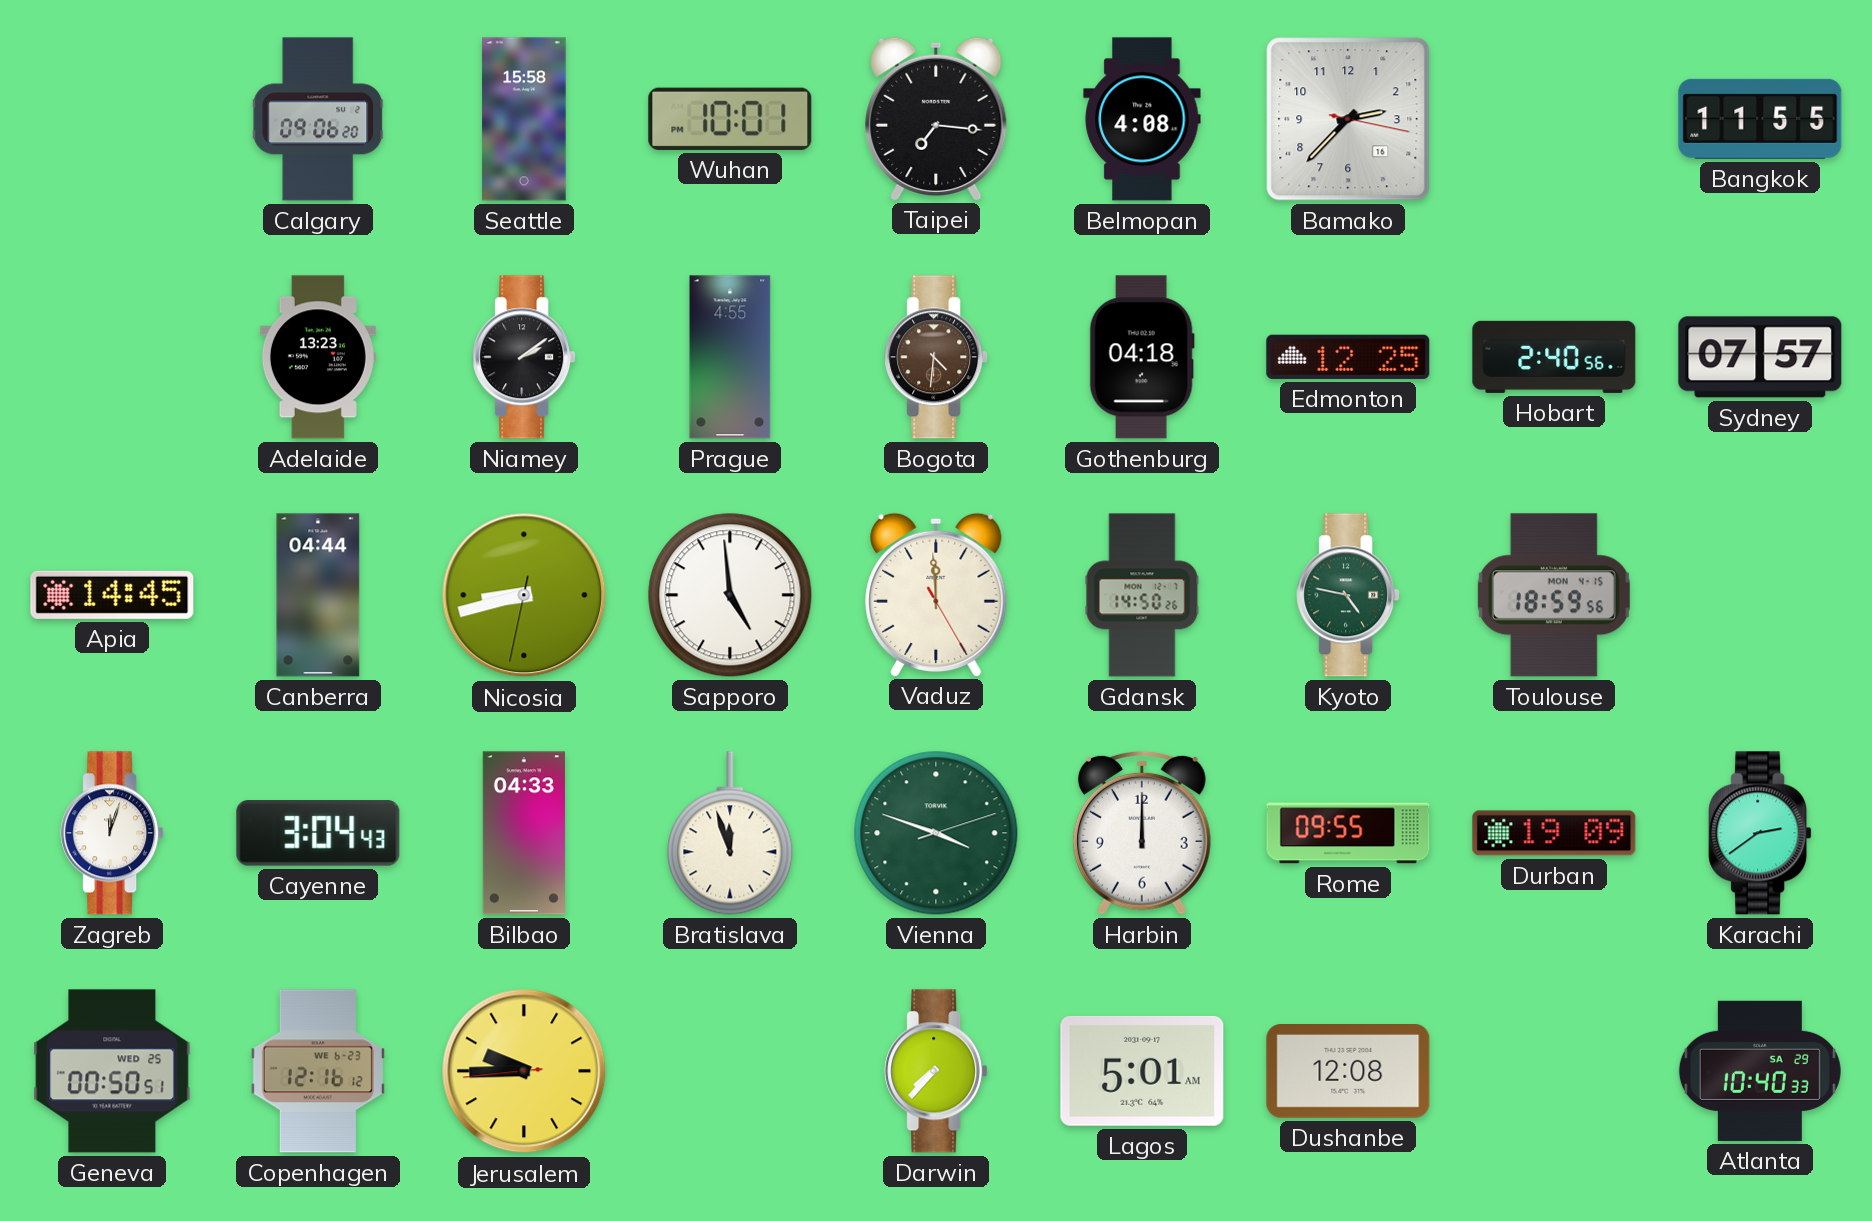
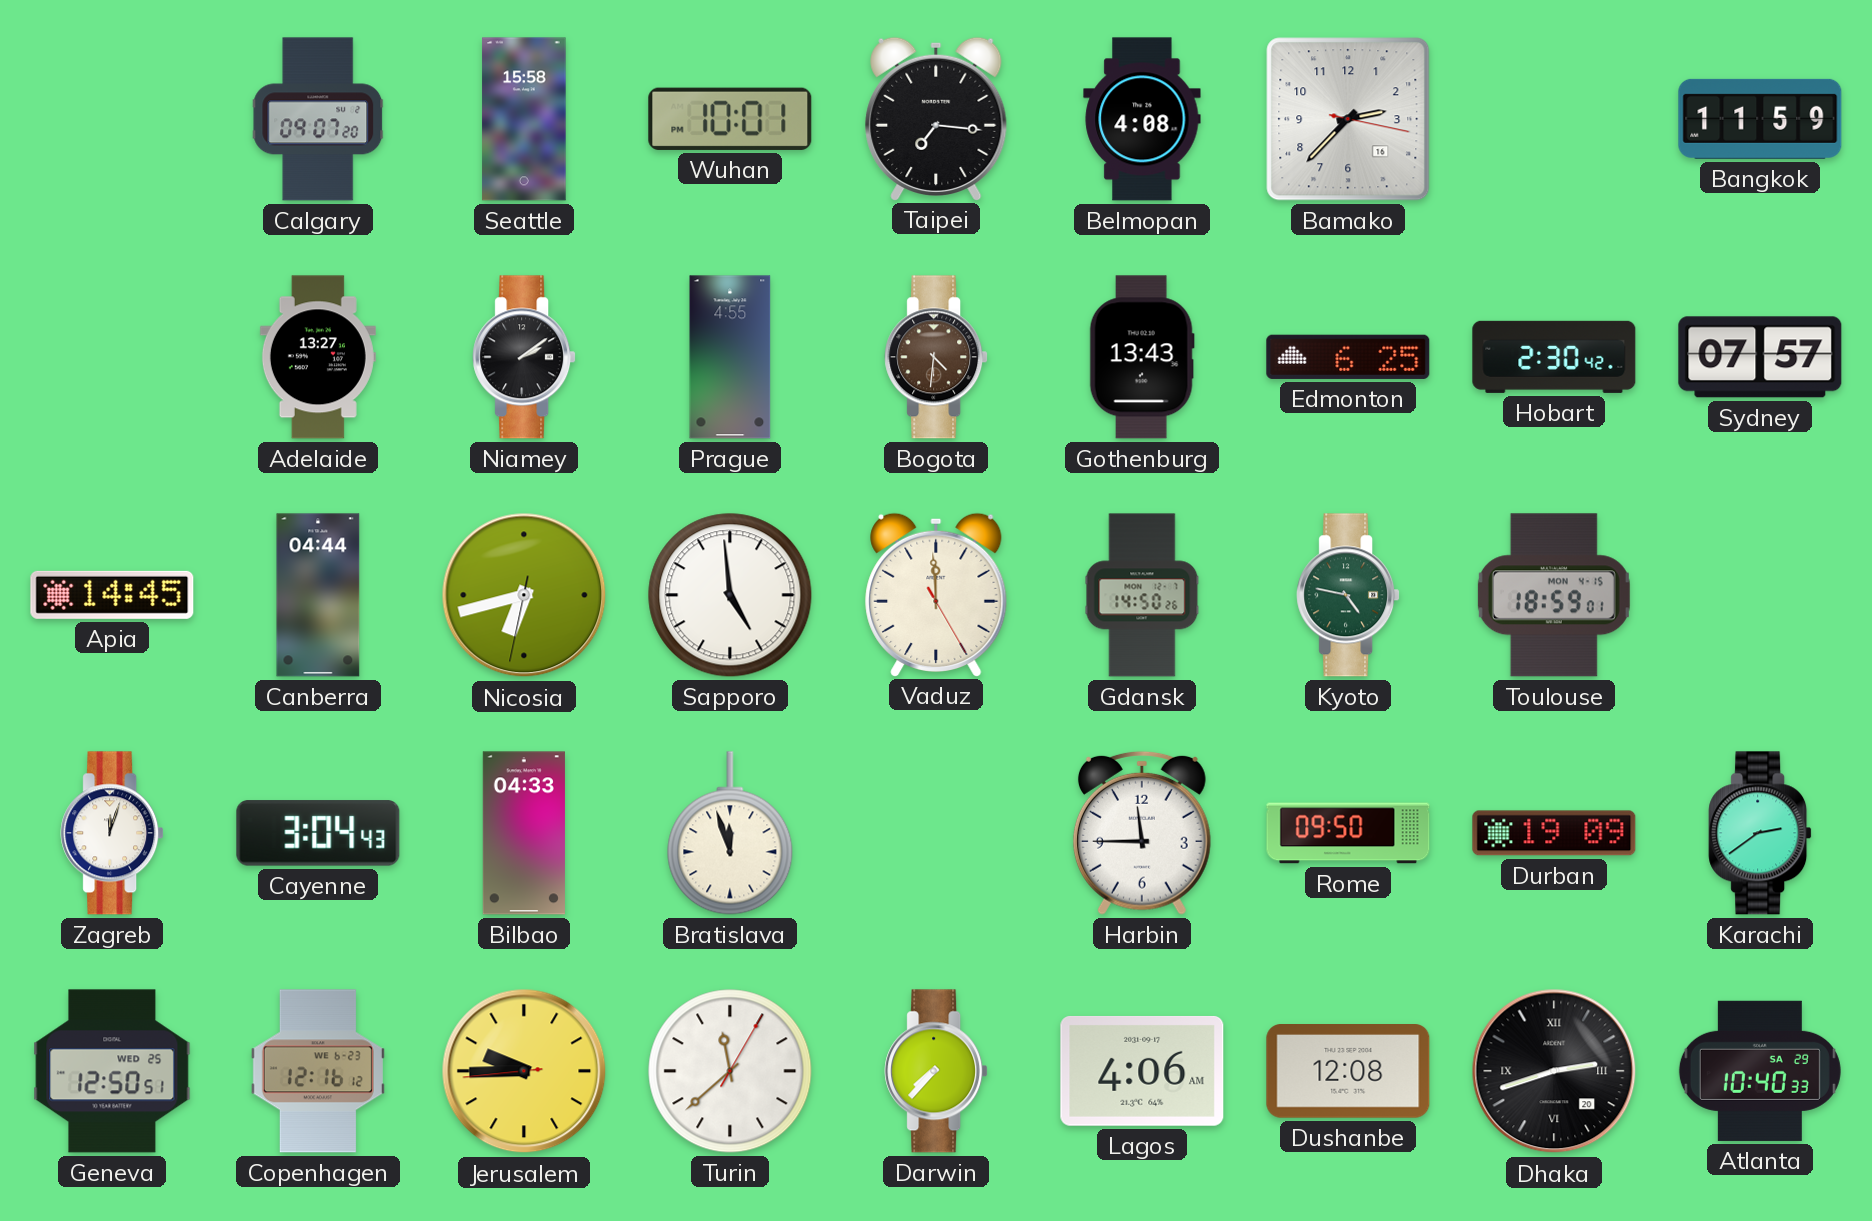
Calgary: 09:06 -> 09:07
Bangkok: 11:55 -> 11:59
Adelaide: 13:23 -> 13:27
Gothenburg: 04:18 -> 13:43
Edmonton: 12:25 -> 6:25
Hobart: 2:40 -> 2:30
Nicosia: 8:42 -> 6:42
Toulouse: 18:59:56 -> 18:59:01
Vienna: 3:48 -> none
Harbin: 12:00 -> 11:45
Rome: 09:55 -> 09:50
Geneva: 00:50 -> 12:50
Turin: none -> 11:38
Lagos: 5:01 -> 4:06
Dhaka: none -> 2:42
